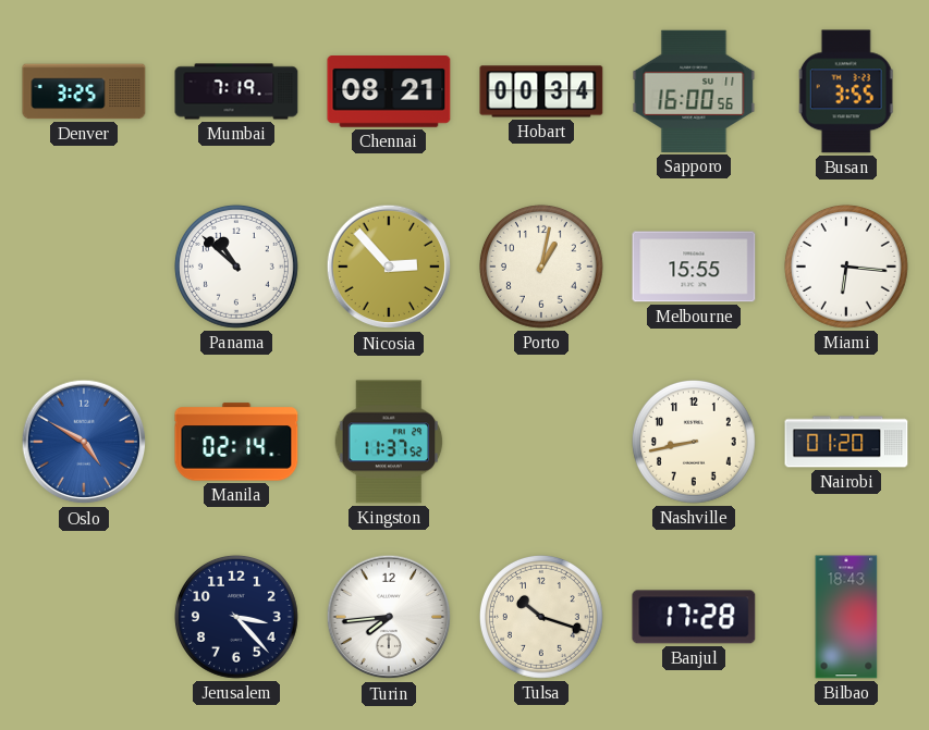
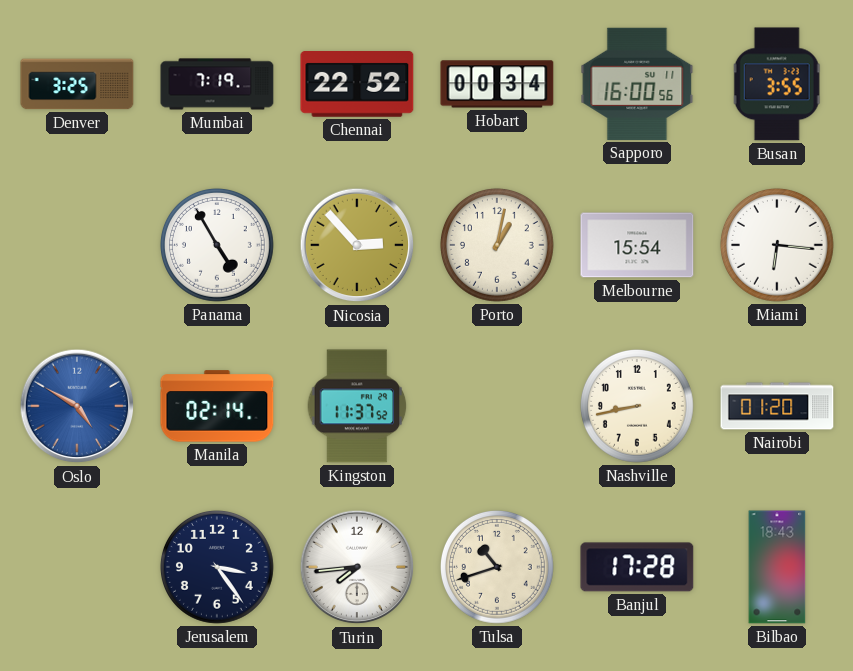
Chennai: 08:21 -> 22:52
Panama: 10:52 -> 4:55
Melbourne: 15:55 -> 15:54
Jerusalem: 3:23 -> 3:24
Tulsa: 10:18 -> 10:42
